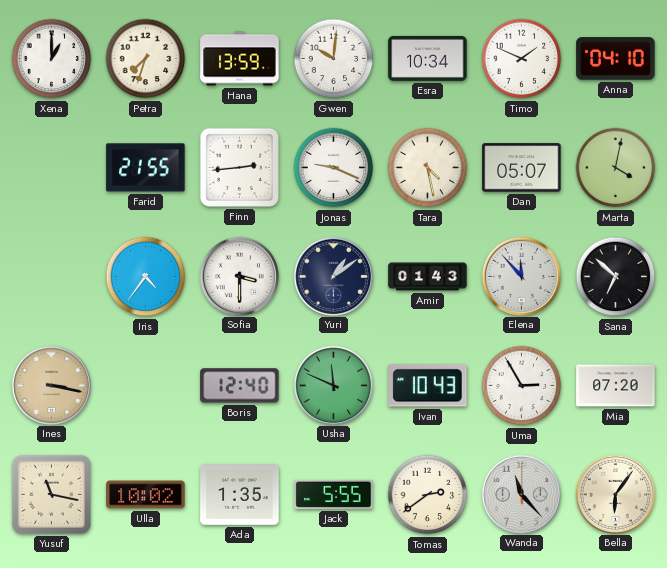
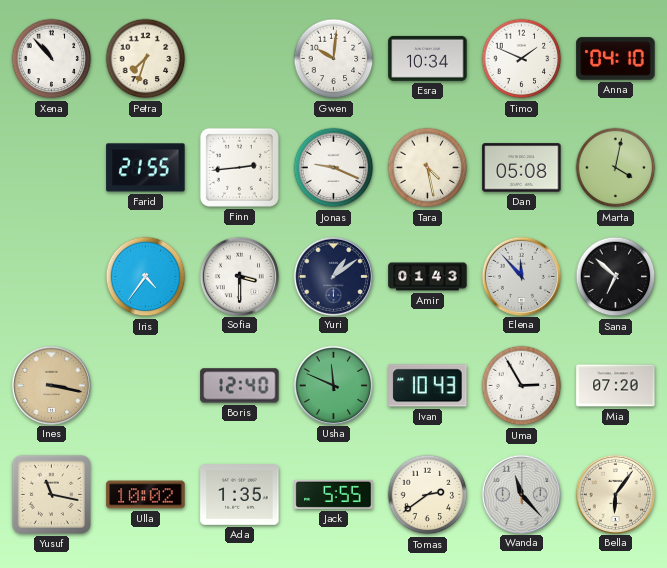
Xena: 1:00 -> 10:53
Hana: 13:59 -> none
Dan: 05:07 -> 05:08
